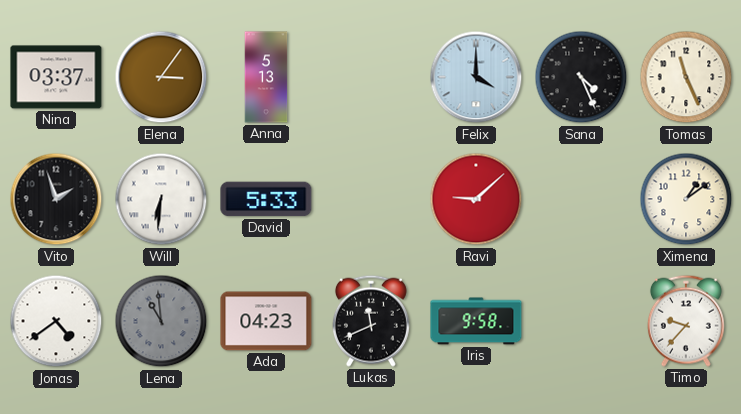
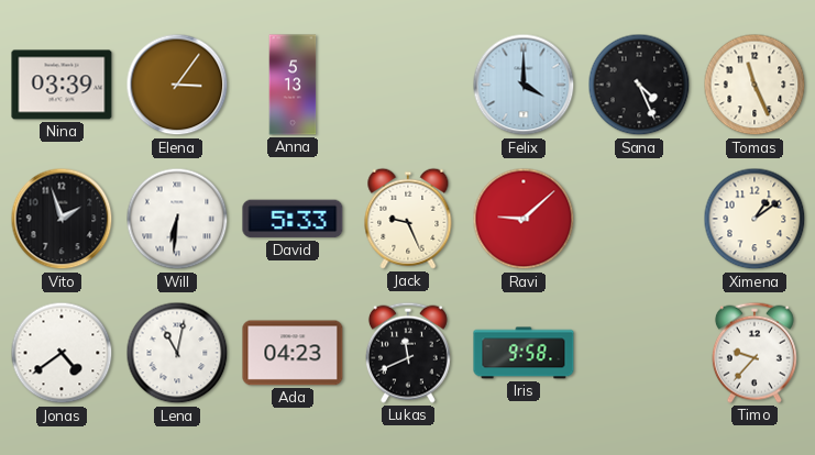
Nina: 03:37 -> 03:39
Jack: none -> 9:26
Lena: 10:59 -> 11:02
Lena dial: grey -> white
